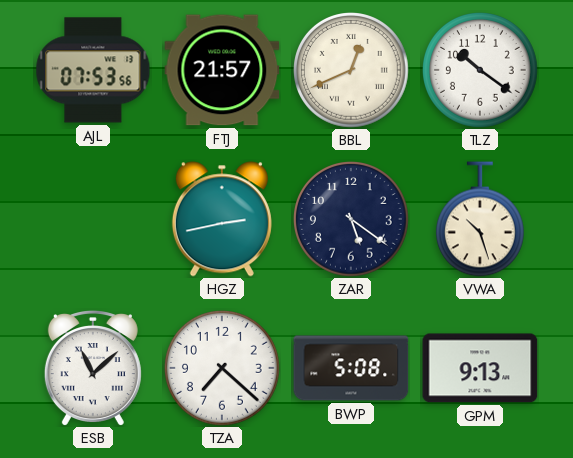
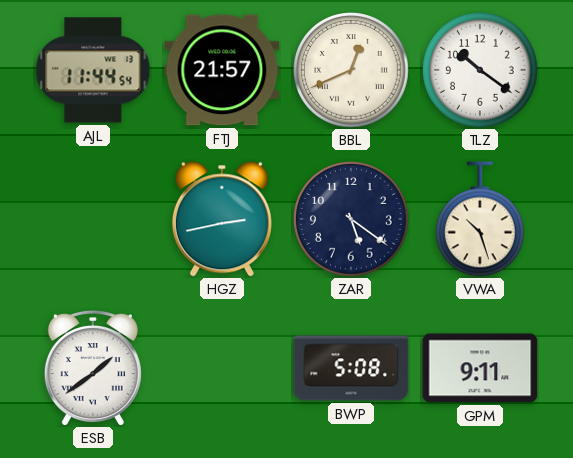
AJL: 07:53 -> 11:44
ESB: 11:08 -> 1:39
TZA: 7:22 -> none
GPM: 9:13 -> 9:11
